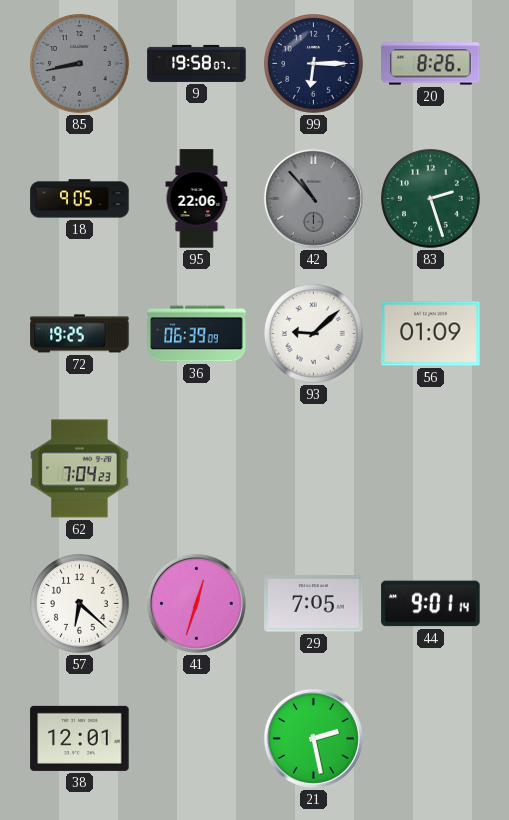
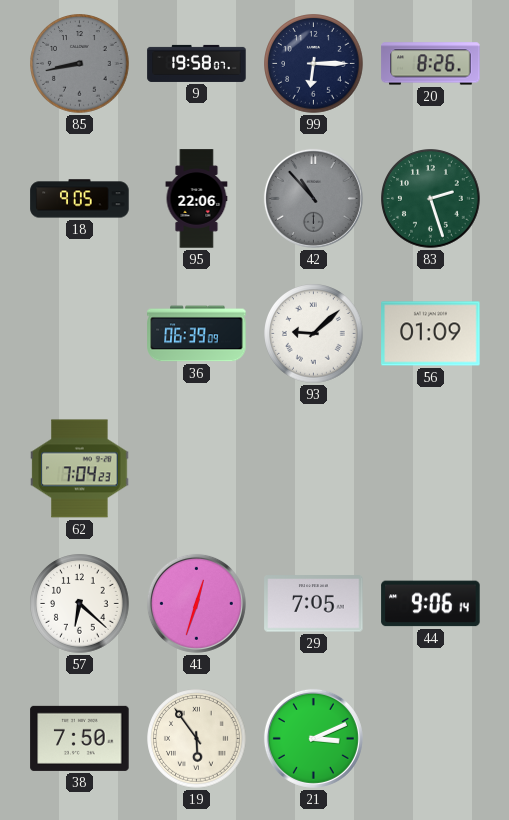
72: 19:25 -> none
44: 9:01 -> 9:06
38: 12:01 -> 7:50
19: none -> 5:54
21: 2:28 -> 3:11
